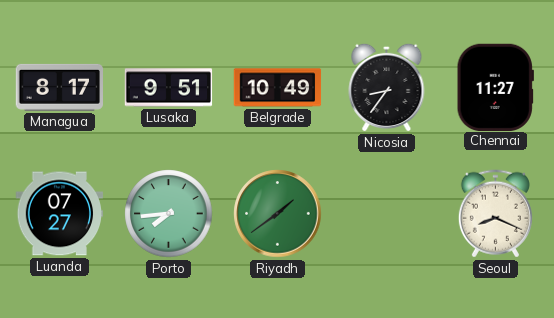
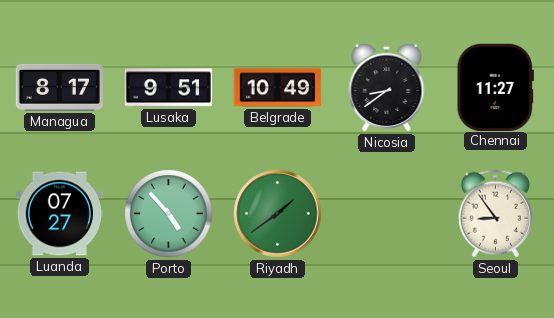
Nicosia: 8:36 -> 8:39
Porto: 7:44 -> 4:53
Seoul: 8:19 -> 8:54
